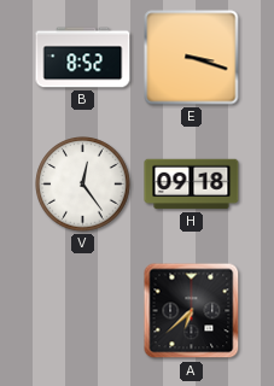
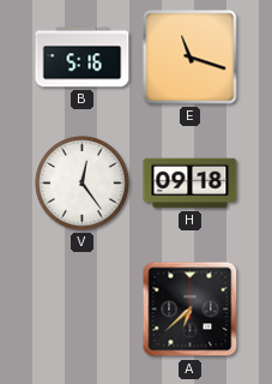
B: 8:52 -> 5:16
E: 3:18 -> 11:18
